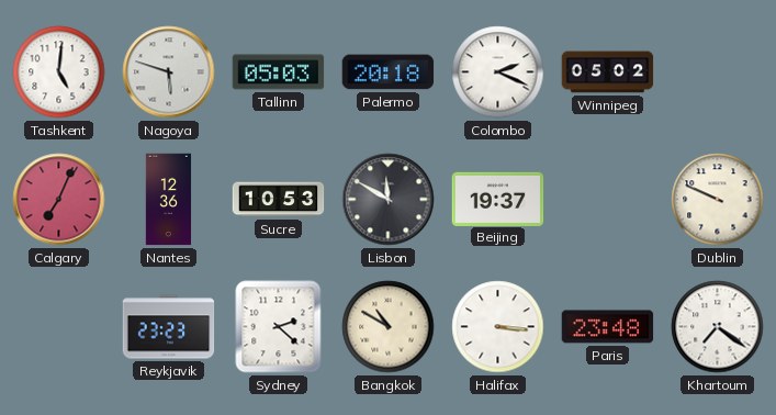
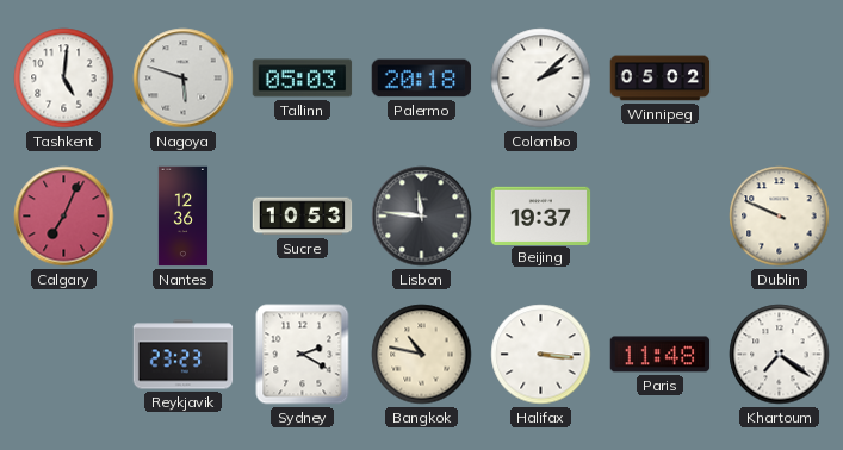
Colombo: 2:19 -> 2:08
Lisbon: 11:50 -> 11:46
Sydney: 2:22 -> 2:20
Bangkok: 10:50 -> 10:47
Paris: 23:48 -> 11:48
